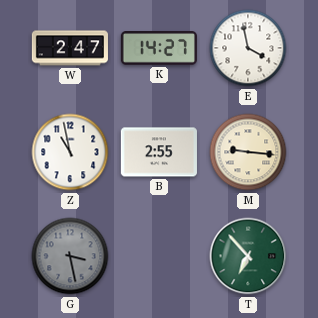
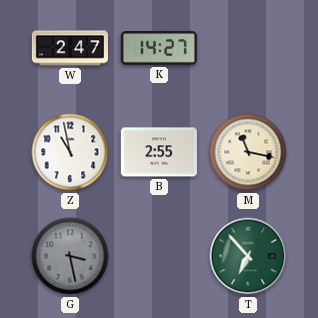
E: 3:58 -> none
M: 9:16 -> 11:17
